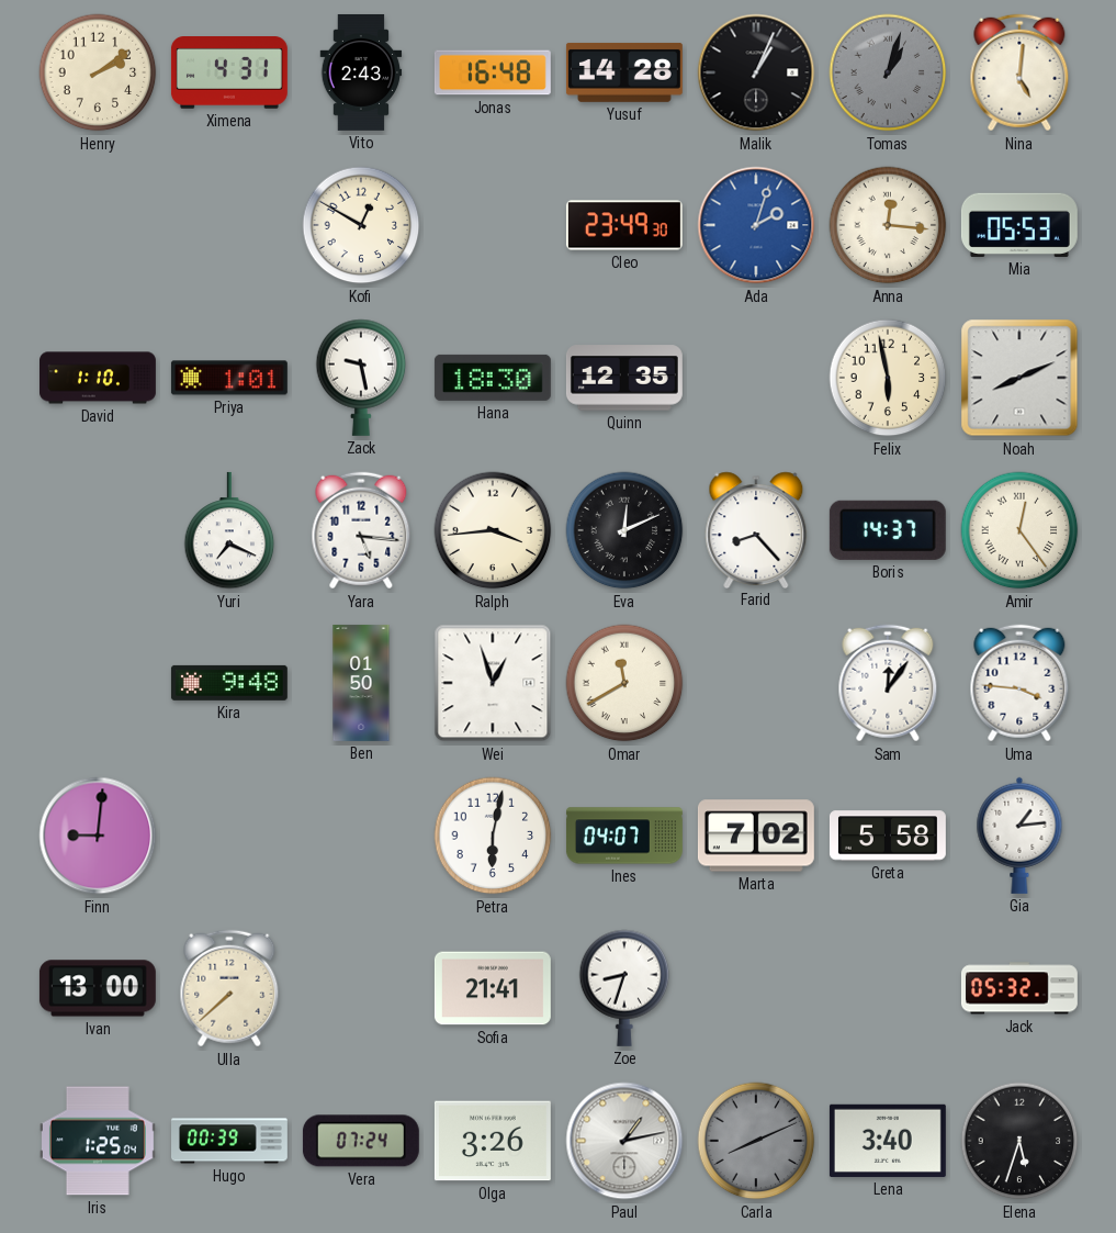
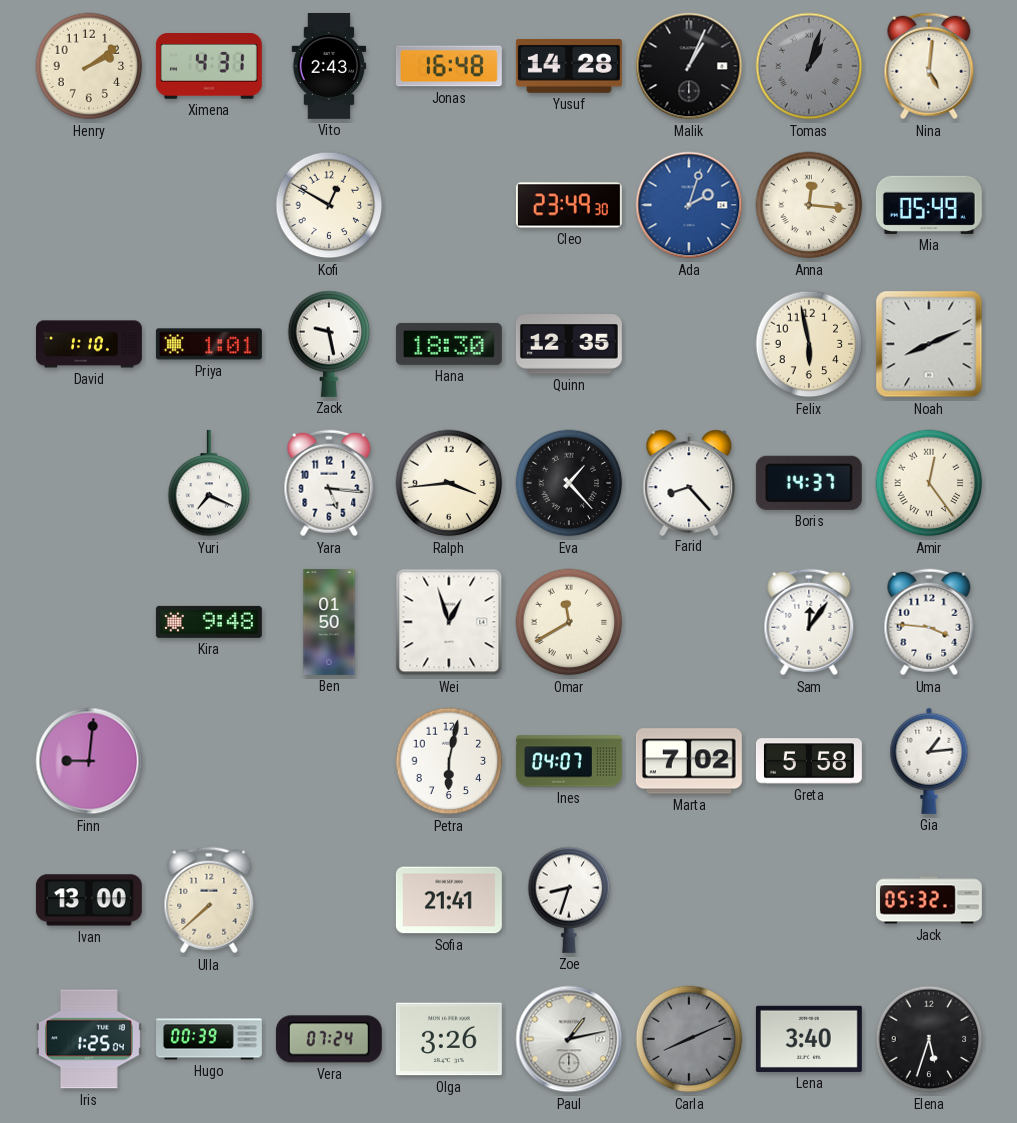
Mia: 05:53 -> 05:49
Eva: 12:11 -> 1:23
